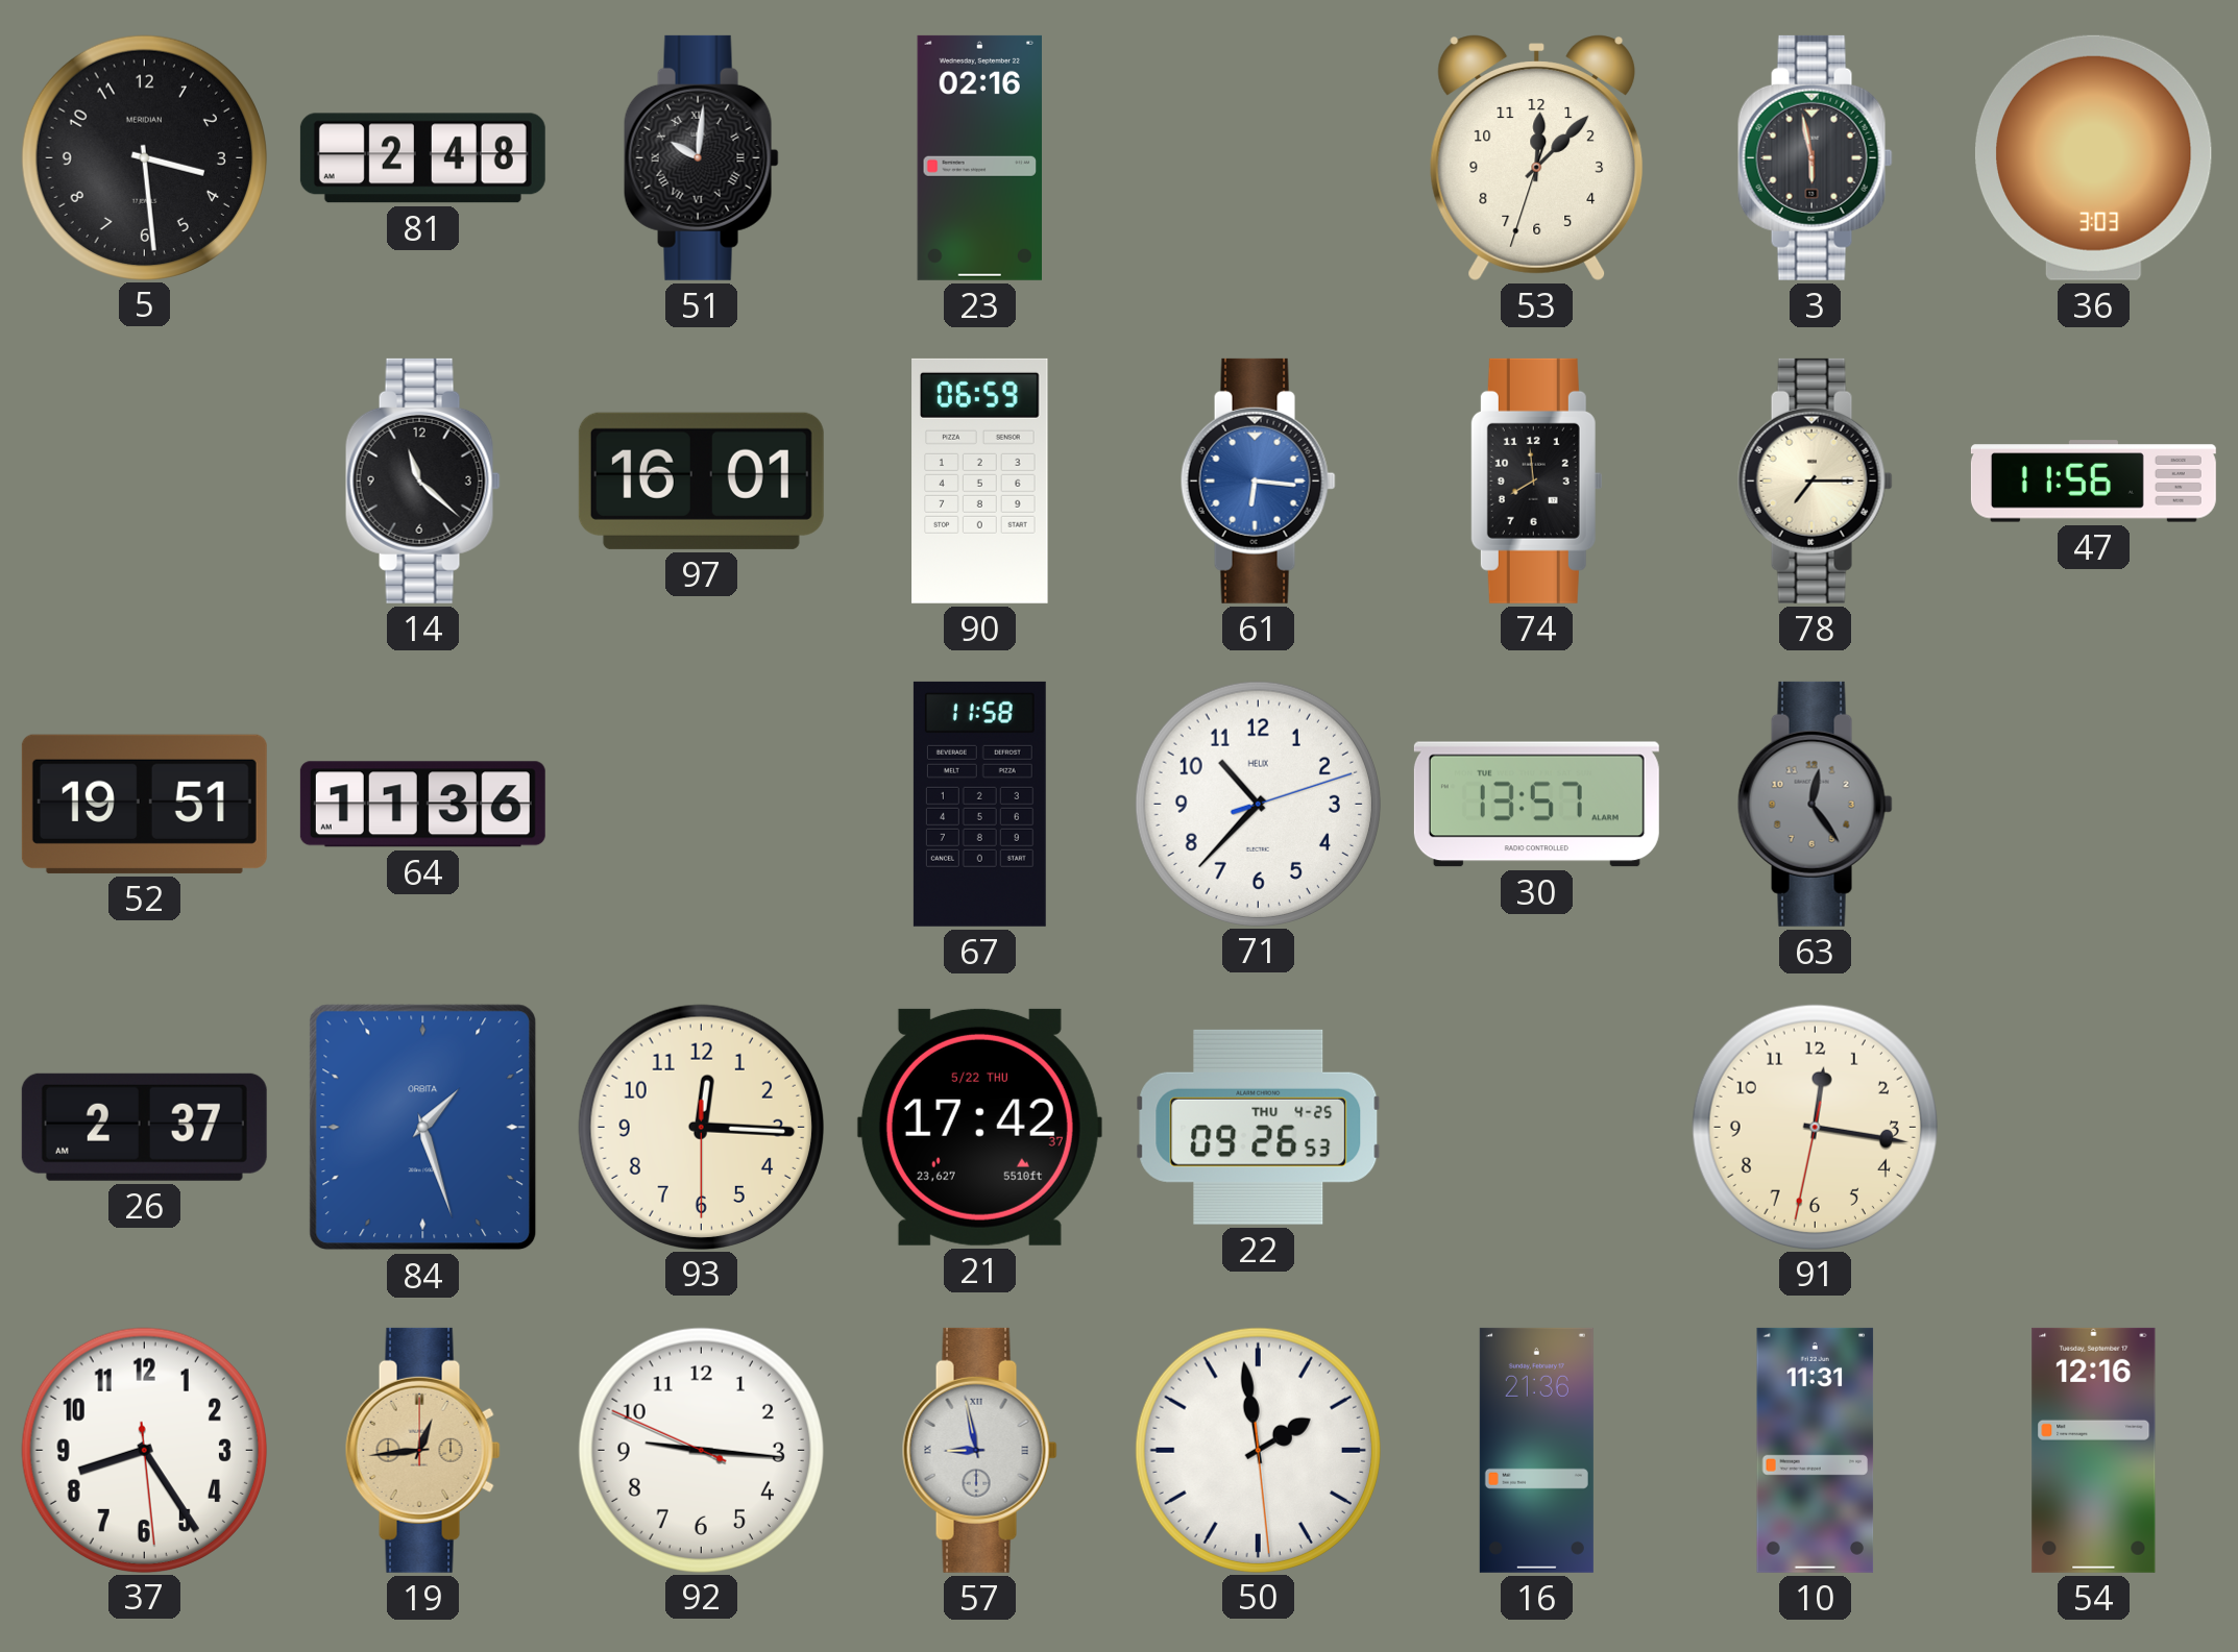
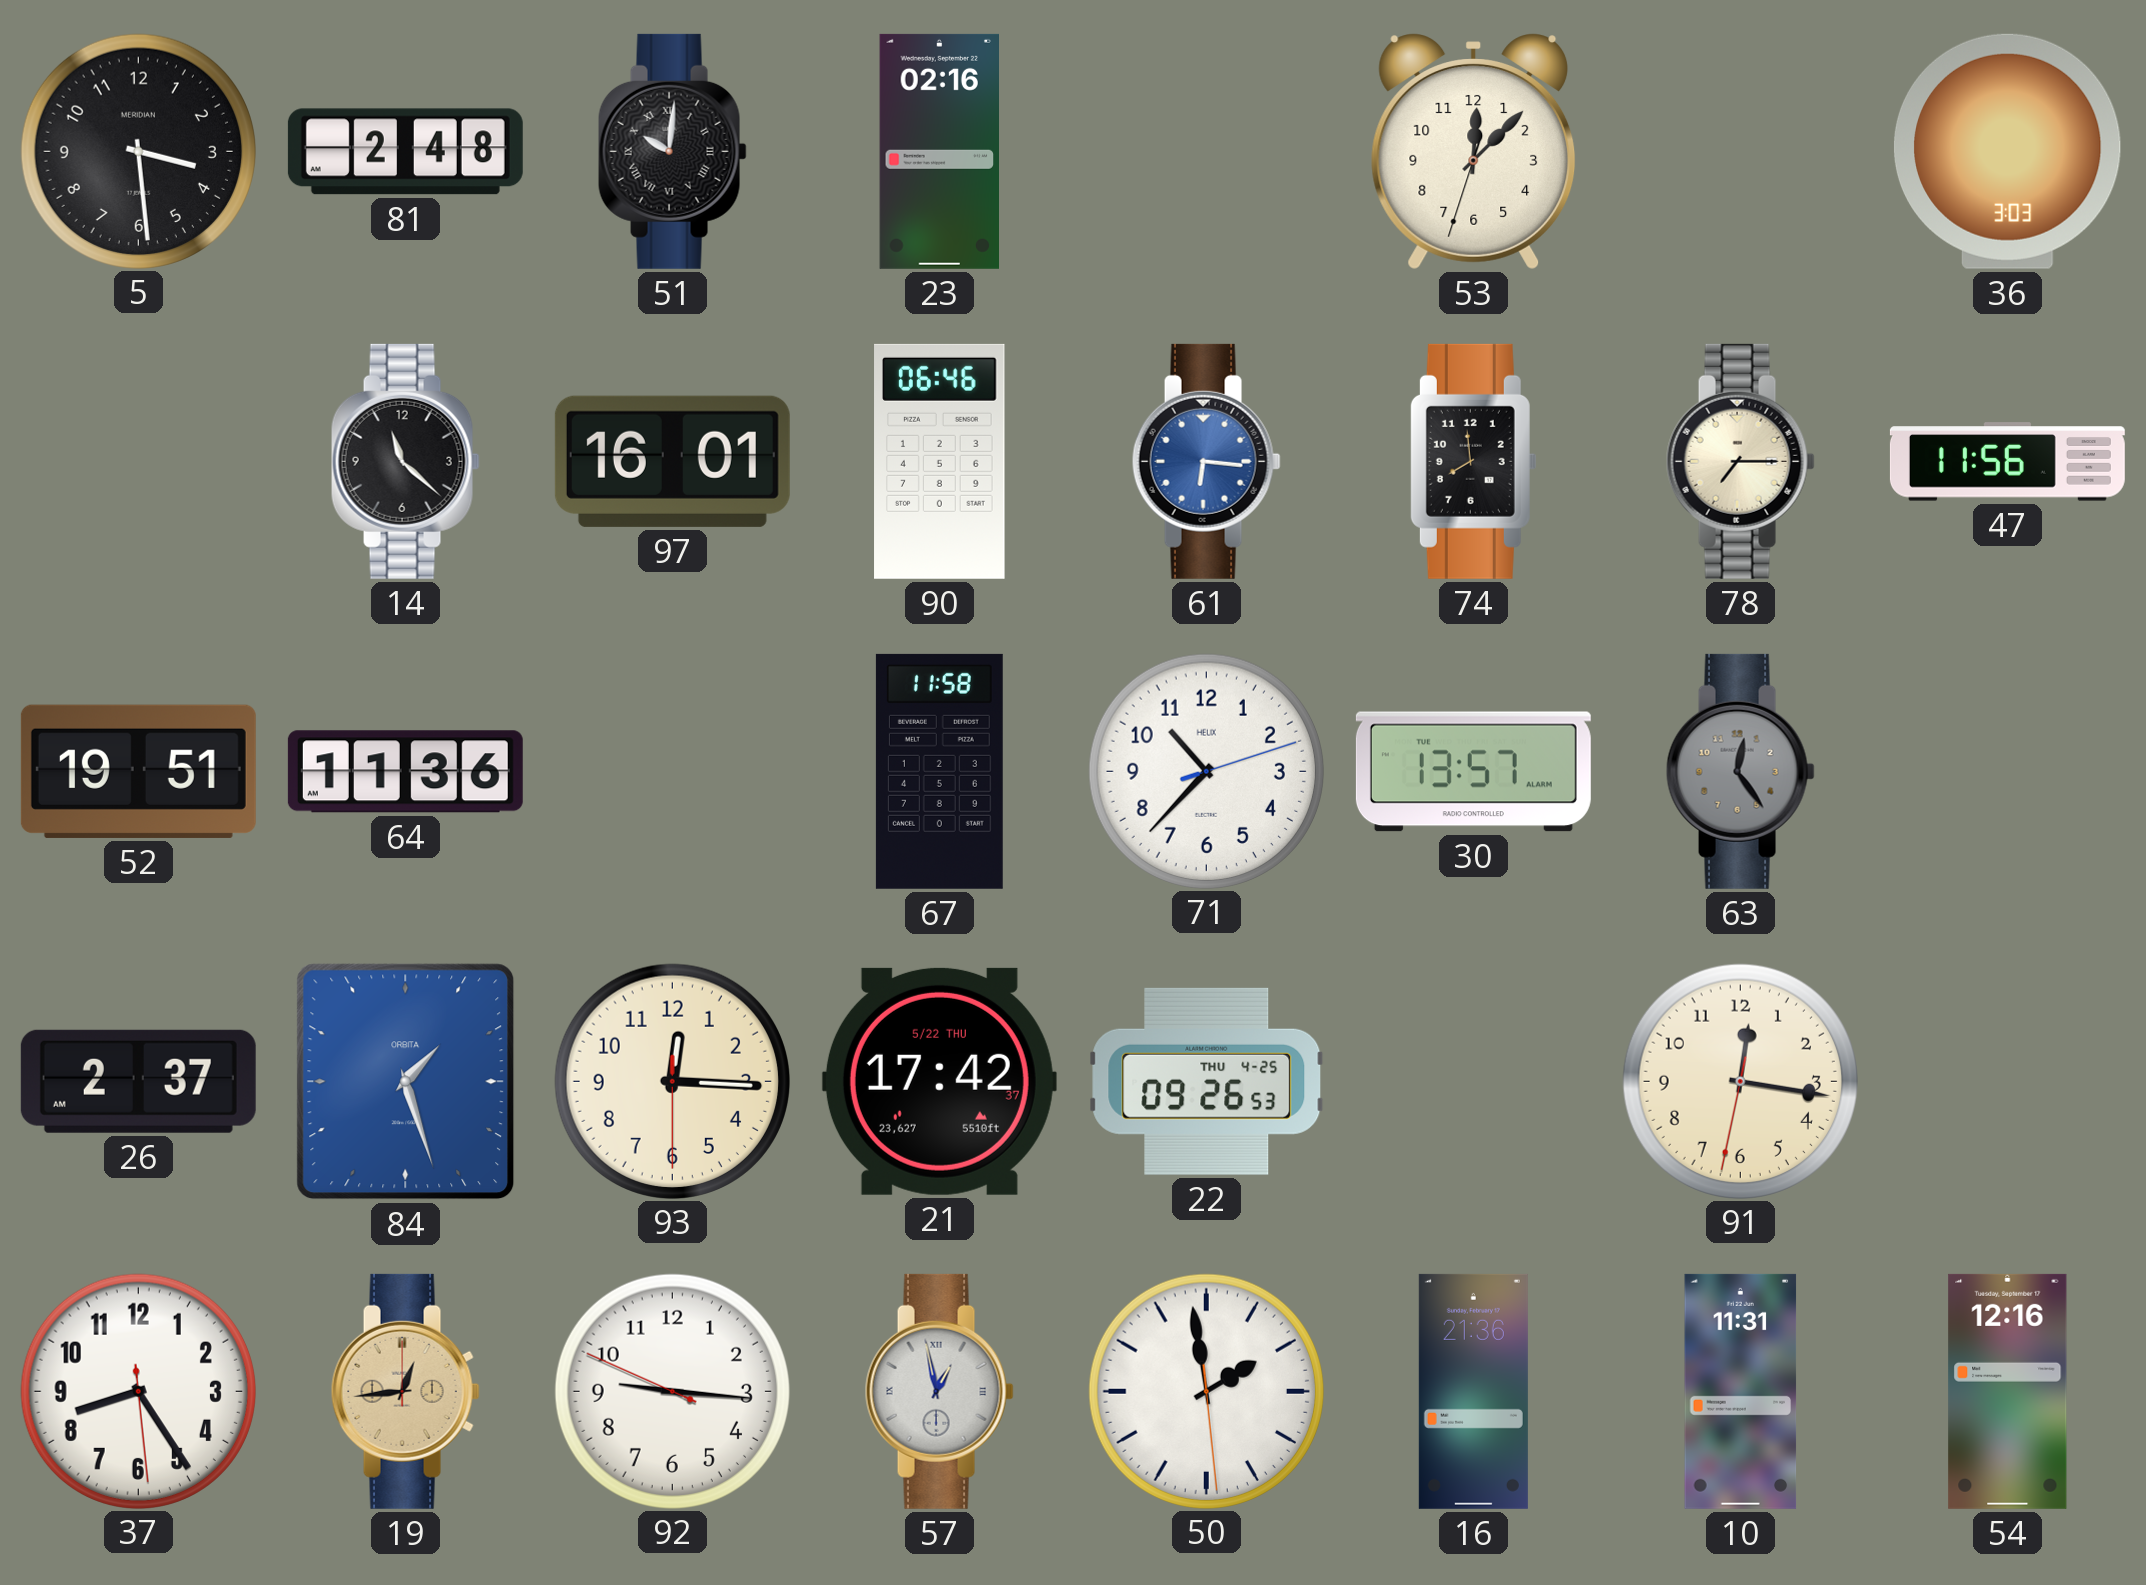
3: 5:58 -> none
90: 06:59 -> 06:46
57: 8:58 -> 12:58
